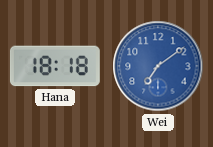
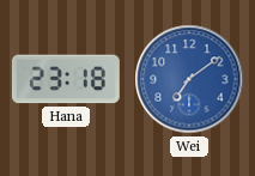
Hana: 18:18 -> 23:18
